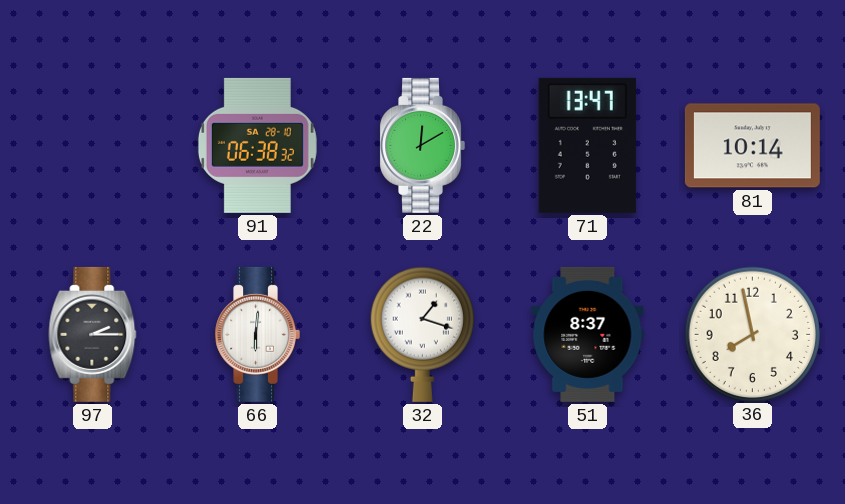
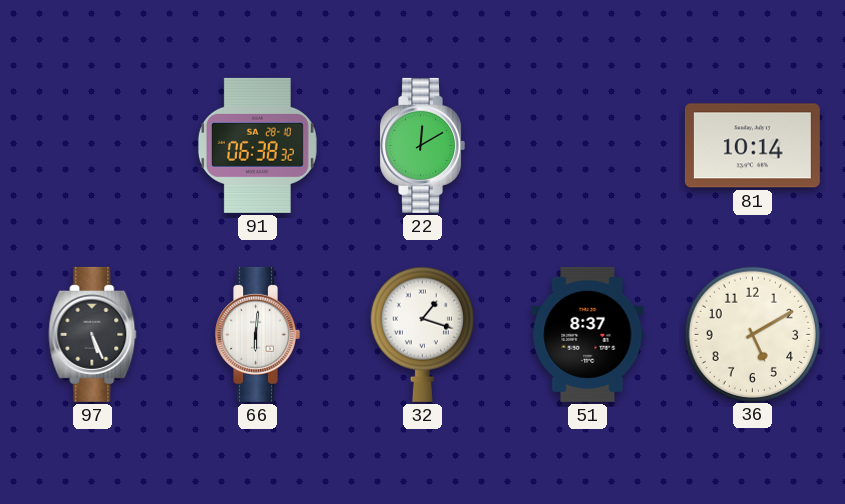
71: 13:47 -> none
97: 2:15 -> 5:26
36: 7:58 -> 5:10
